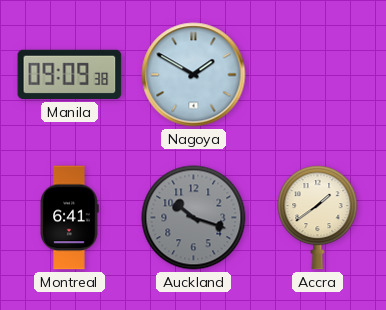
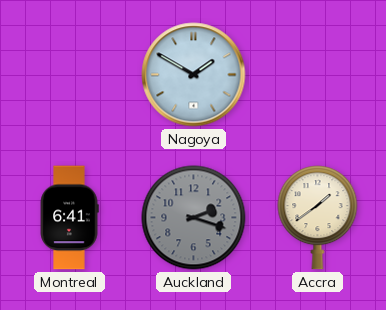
Manila: 09:09 -> none
Auckland: 10:18 -> 2:18
